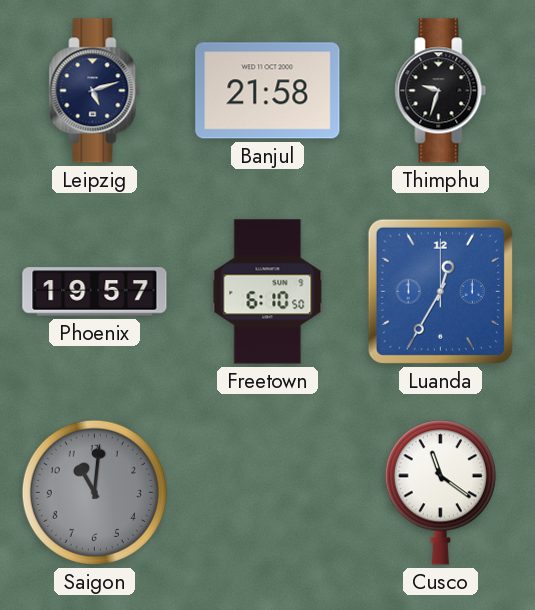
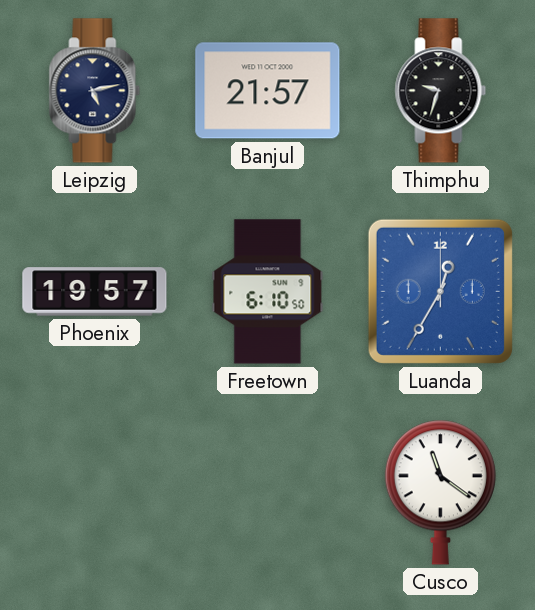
Leipzig: 5:12 -> 5:13
Banjul: 21:58 -> 21:57
Saigon: 11:01 -> none
